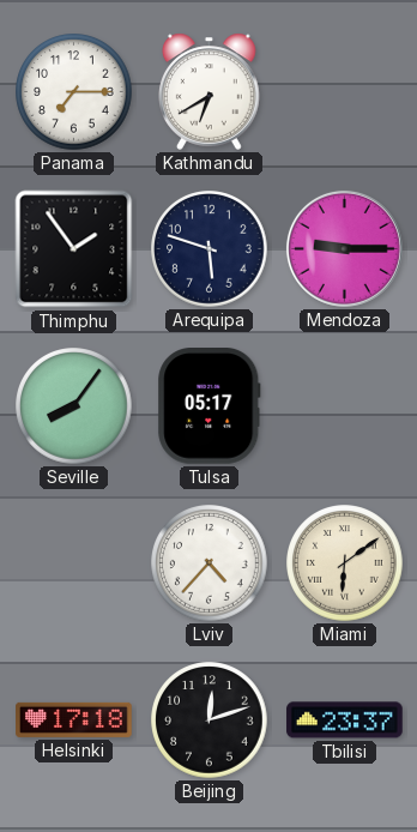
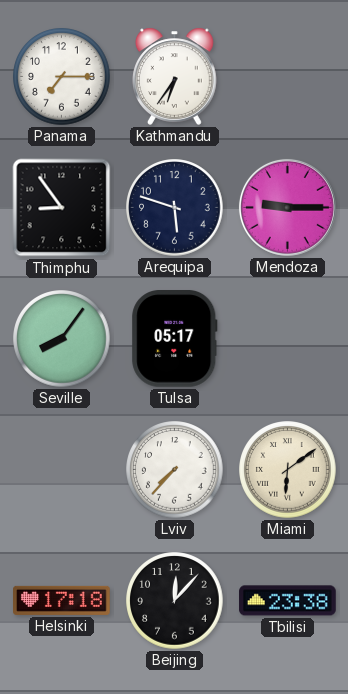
Kathmandu: 6:40 -> 6:36
Thimphu: 1:54 -> 8:54
Lviv: 4:37 -> 7:37
Beijing: 12:12 -> 12:07
Tbilisi: 23:37 -> 23:38
